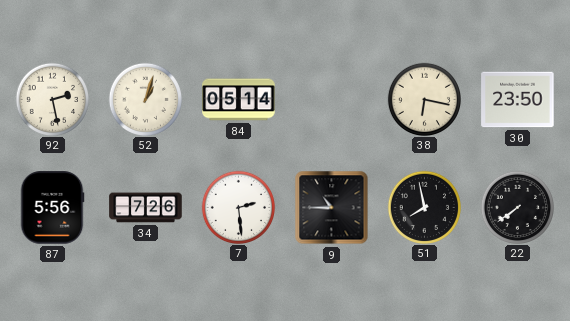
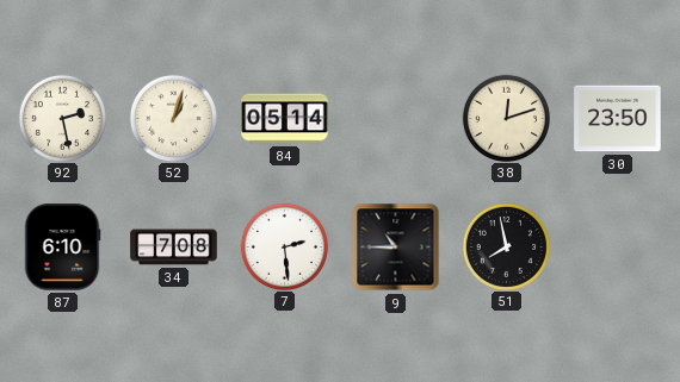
38: 6:17 -> 12:12
87: 5:56 -> 6:10
34: 7:26 -> 7:08
22: 7:39 -> none
